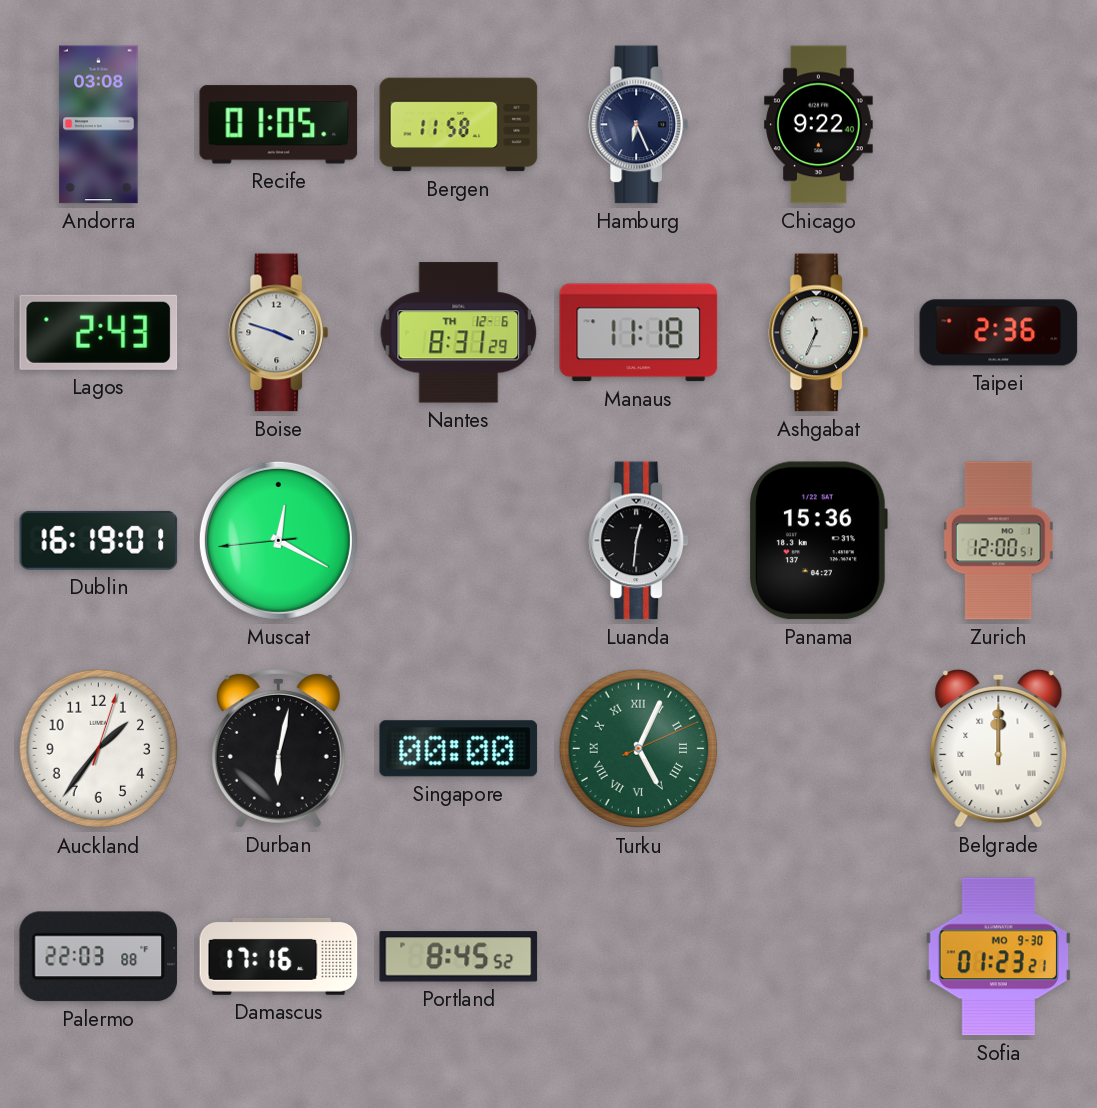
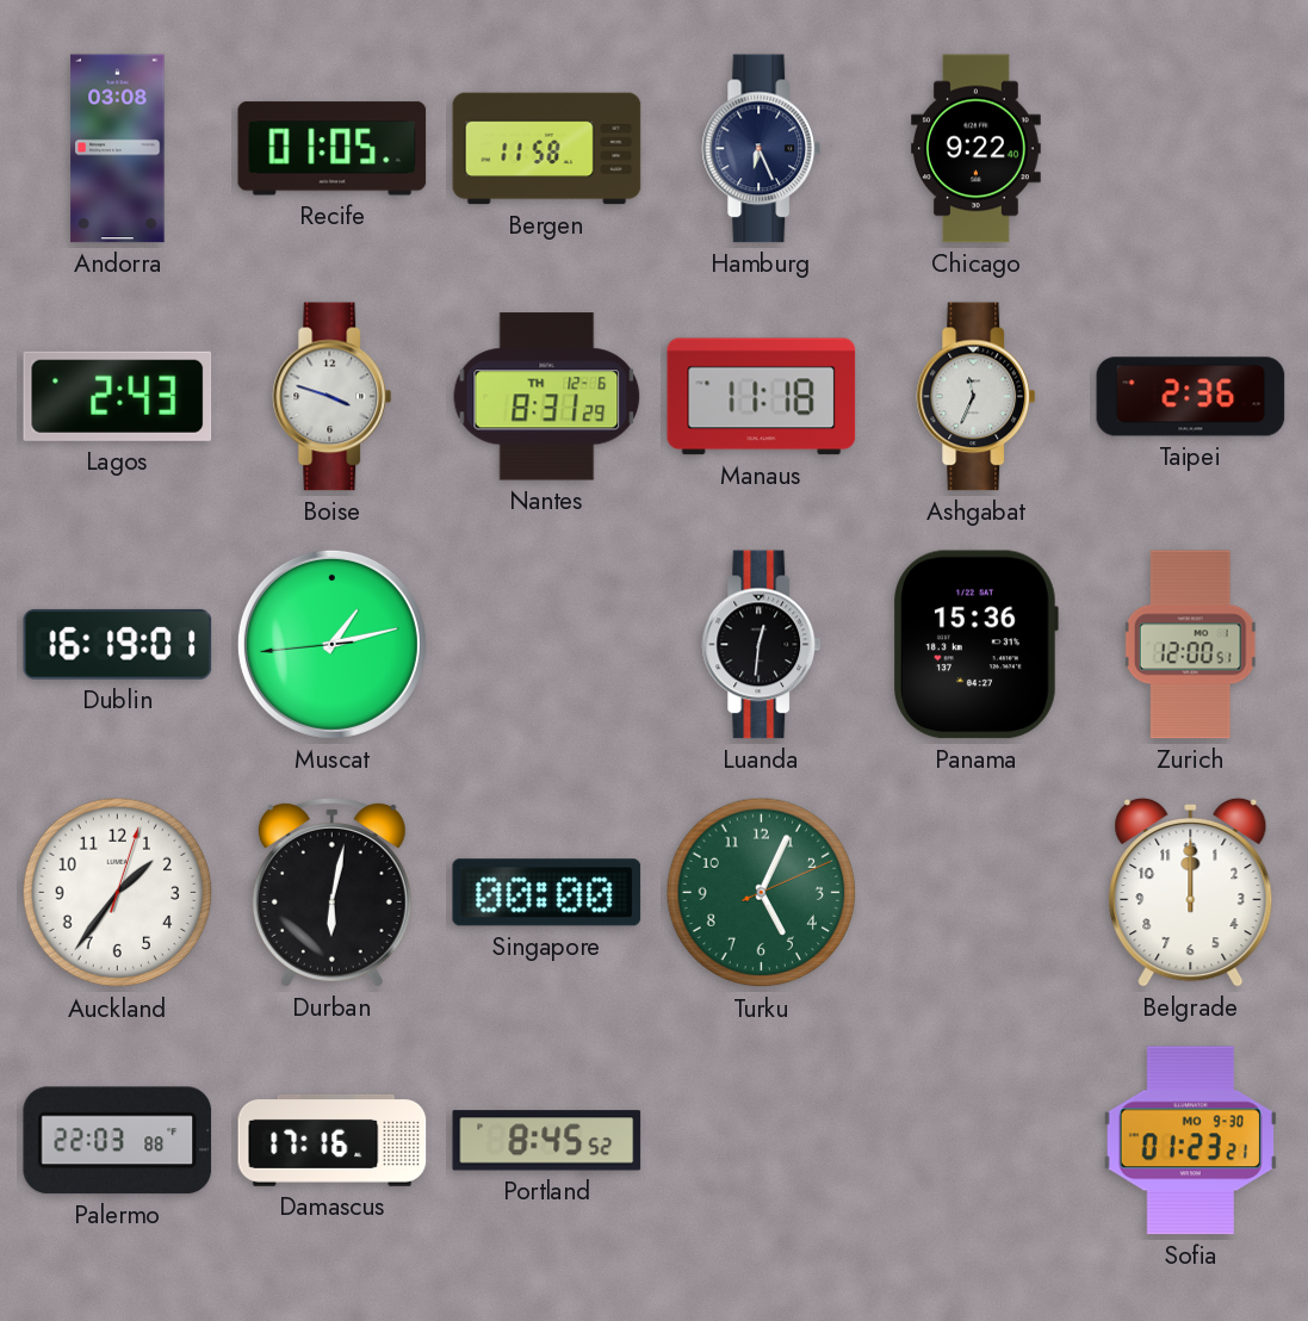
Muscat: 12:19 -> 1:12
Turku numerals: Roman -> Arabic
Belgrade numerals: Roman -> Arabic
